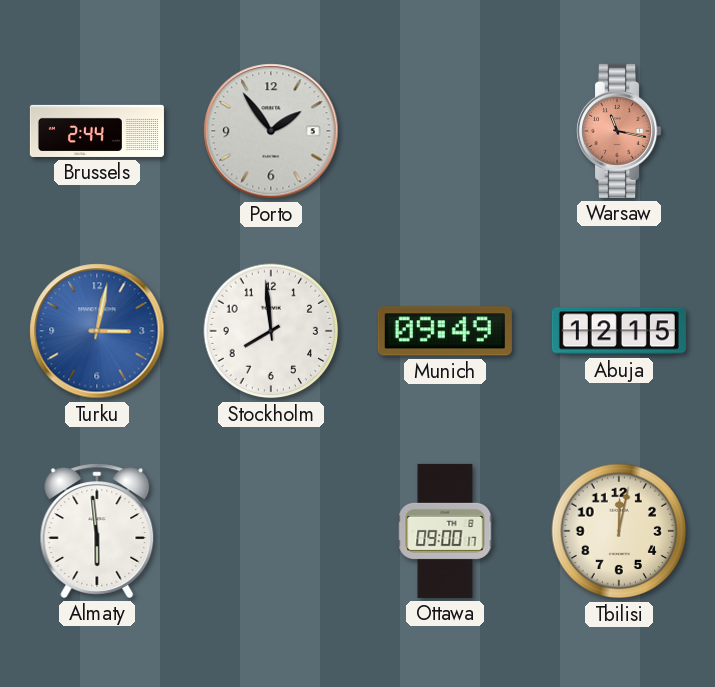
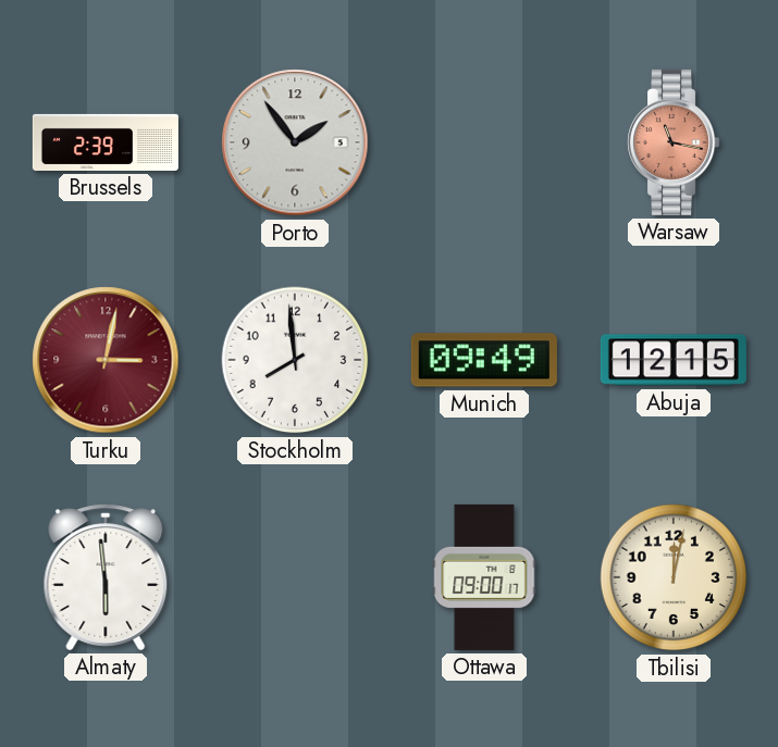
Brussels: 2:44 -> 2:39
Turku dial: blue -> burgundy
